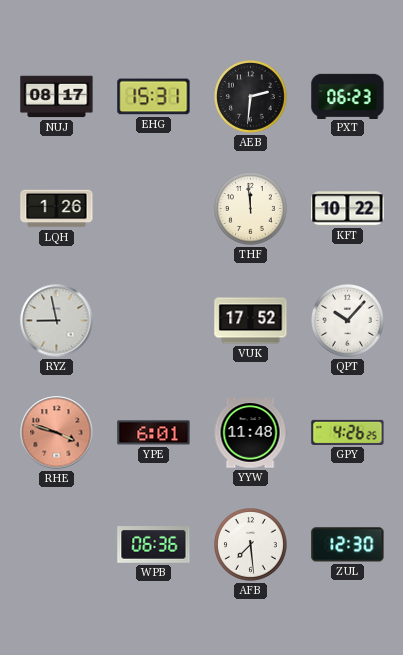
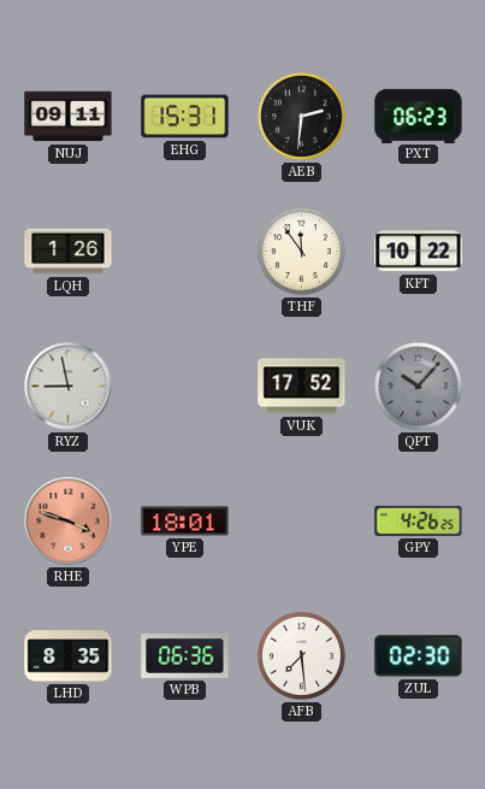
NUJ: 08:17 -> 09:11
THF: 11:59 -> 11:54
QPT dial: white -> grey
YPE: 6:01 -> 18:01
YYW: 11:48 -> none
LHD: none -> 8:35
ZUL: 12:30 -> 02:30
